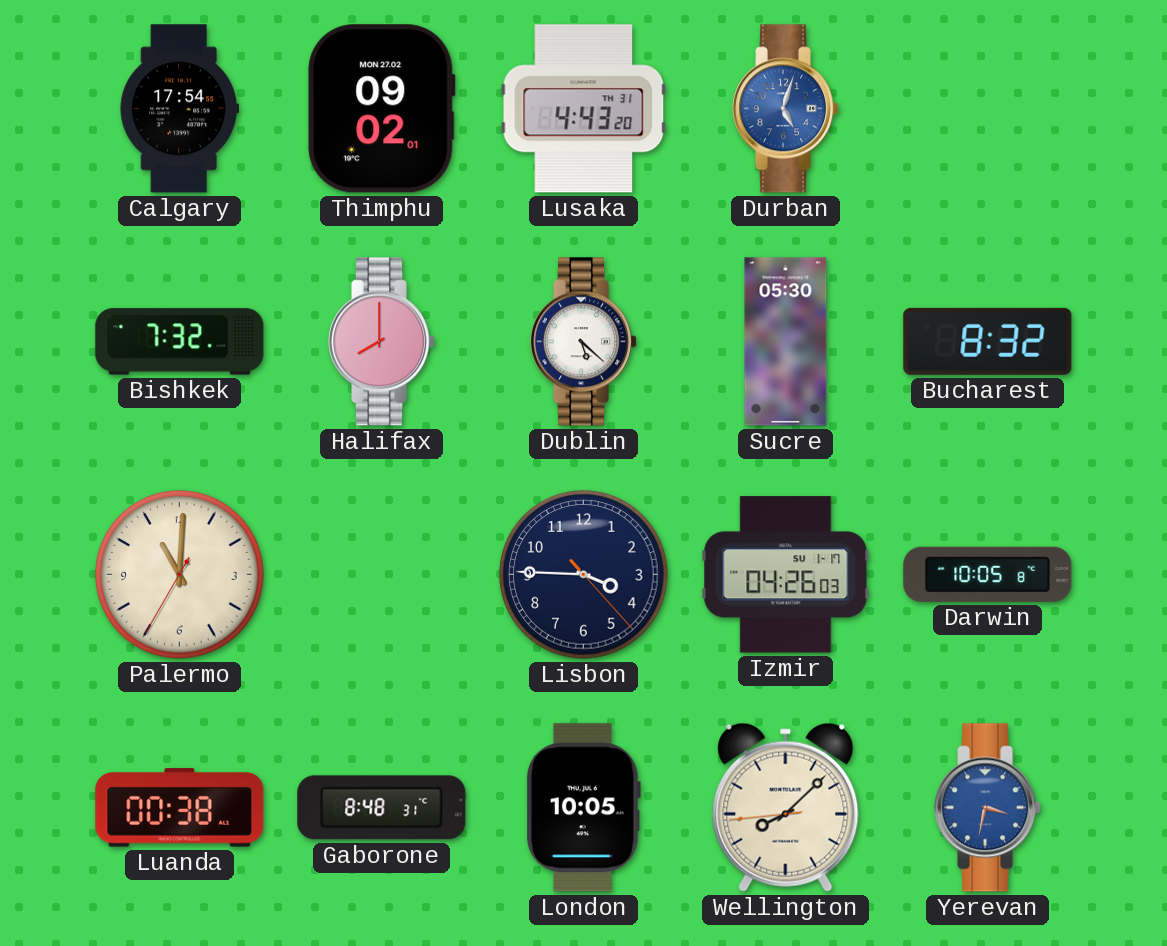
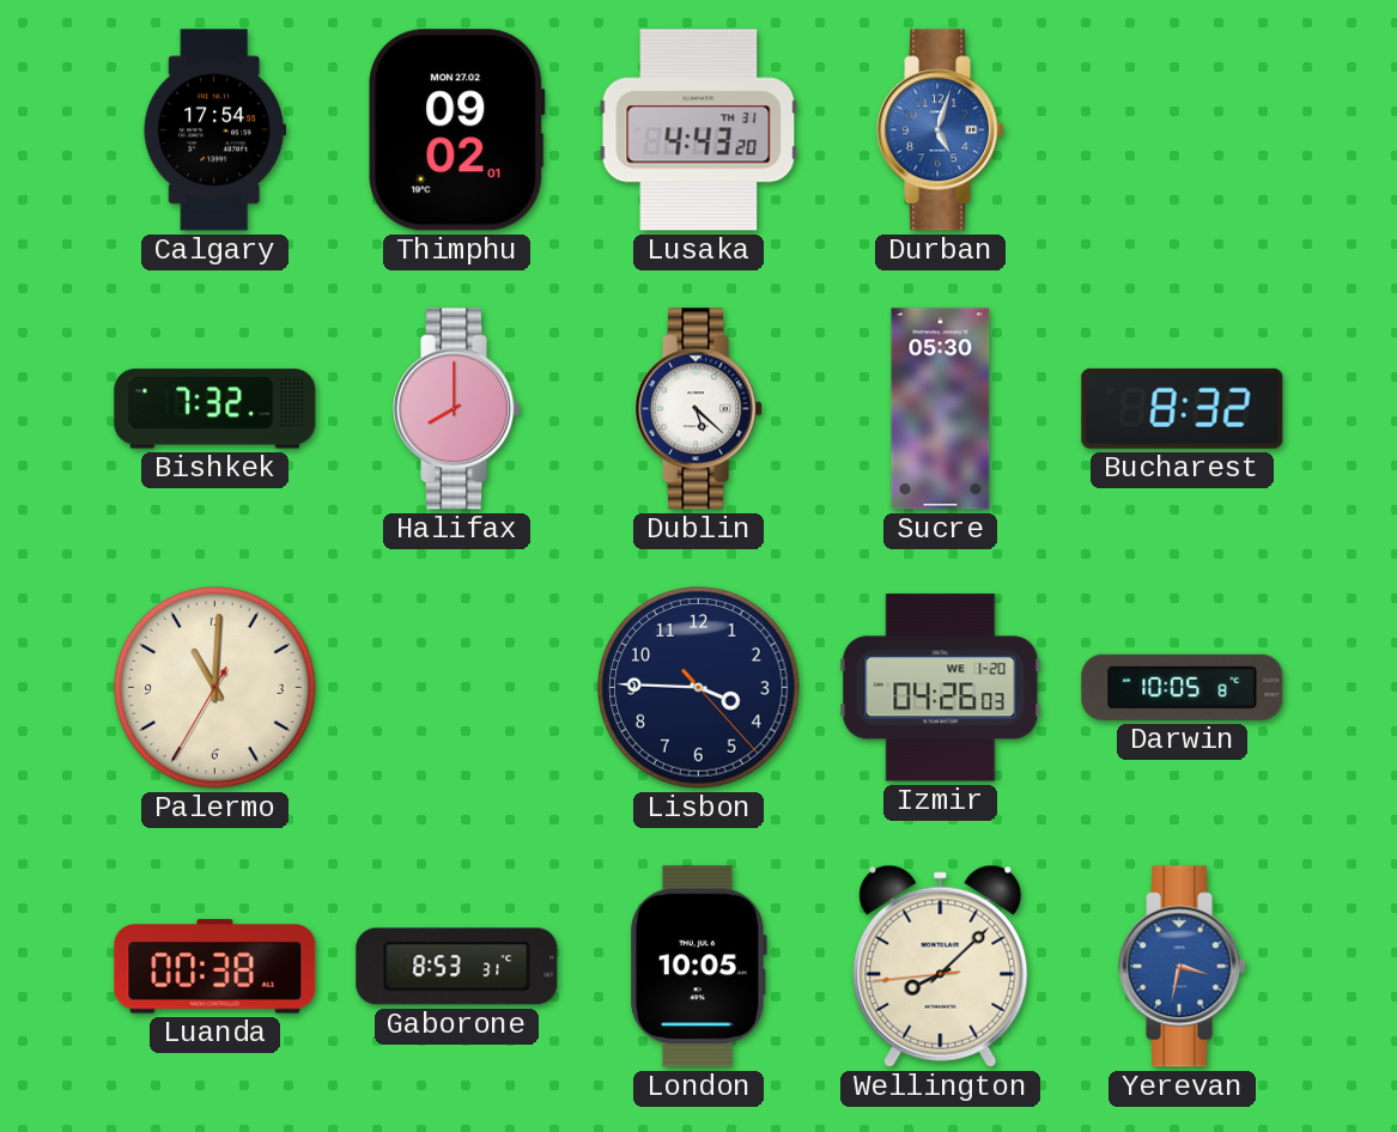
Izmir date: SU 1-17 -> WE 1-20
Gaborone: 8:48 -> 8:53
